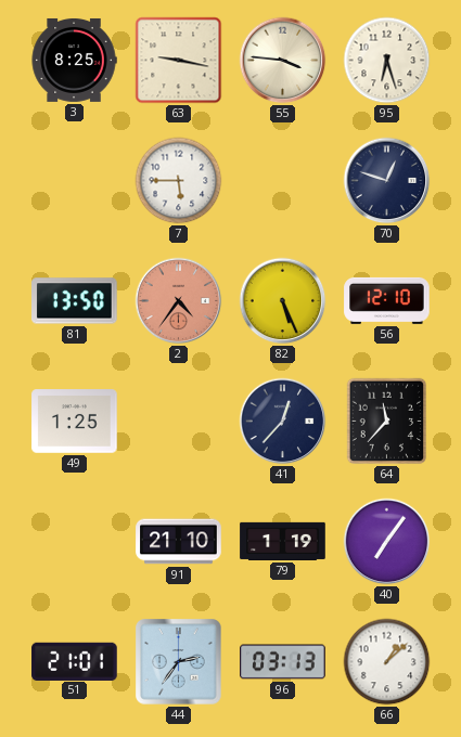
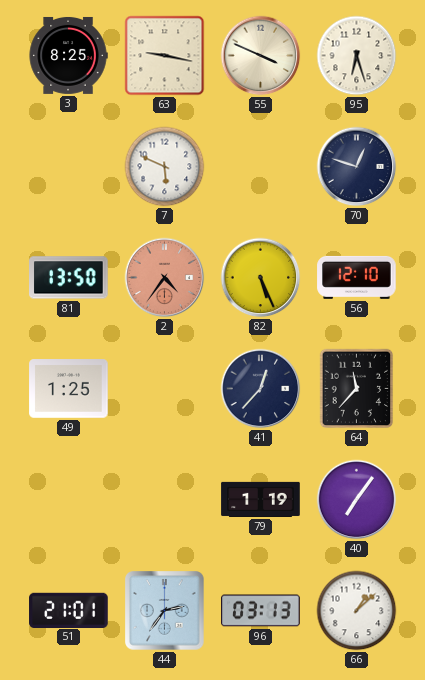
55: 3:46 -> 3:49
7: 5:45 -> 5:49
91: 21:10 -> none
